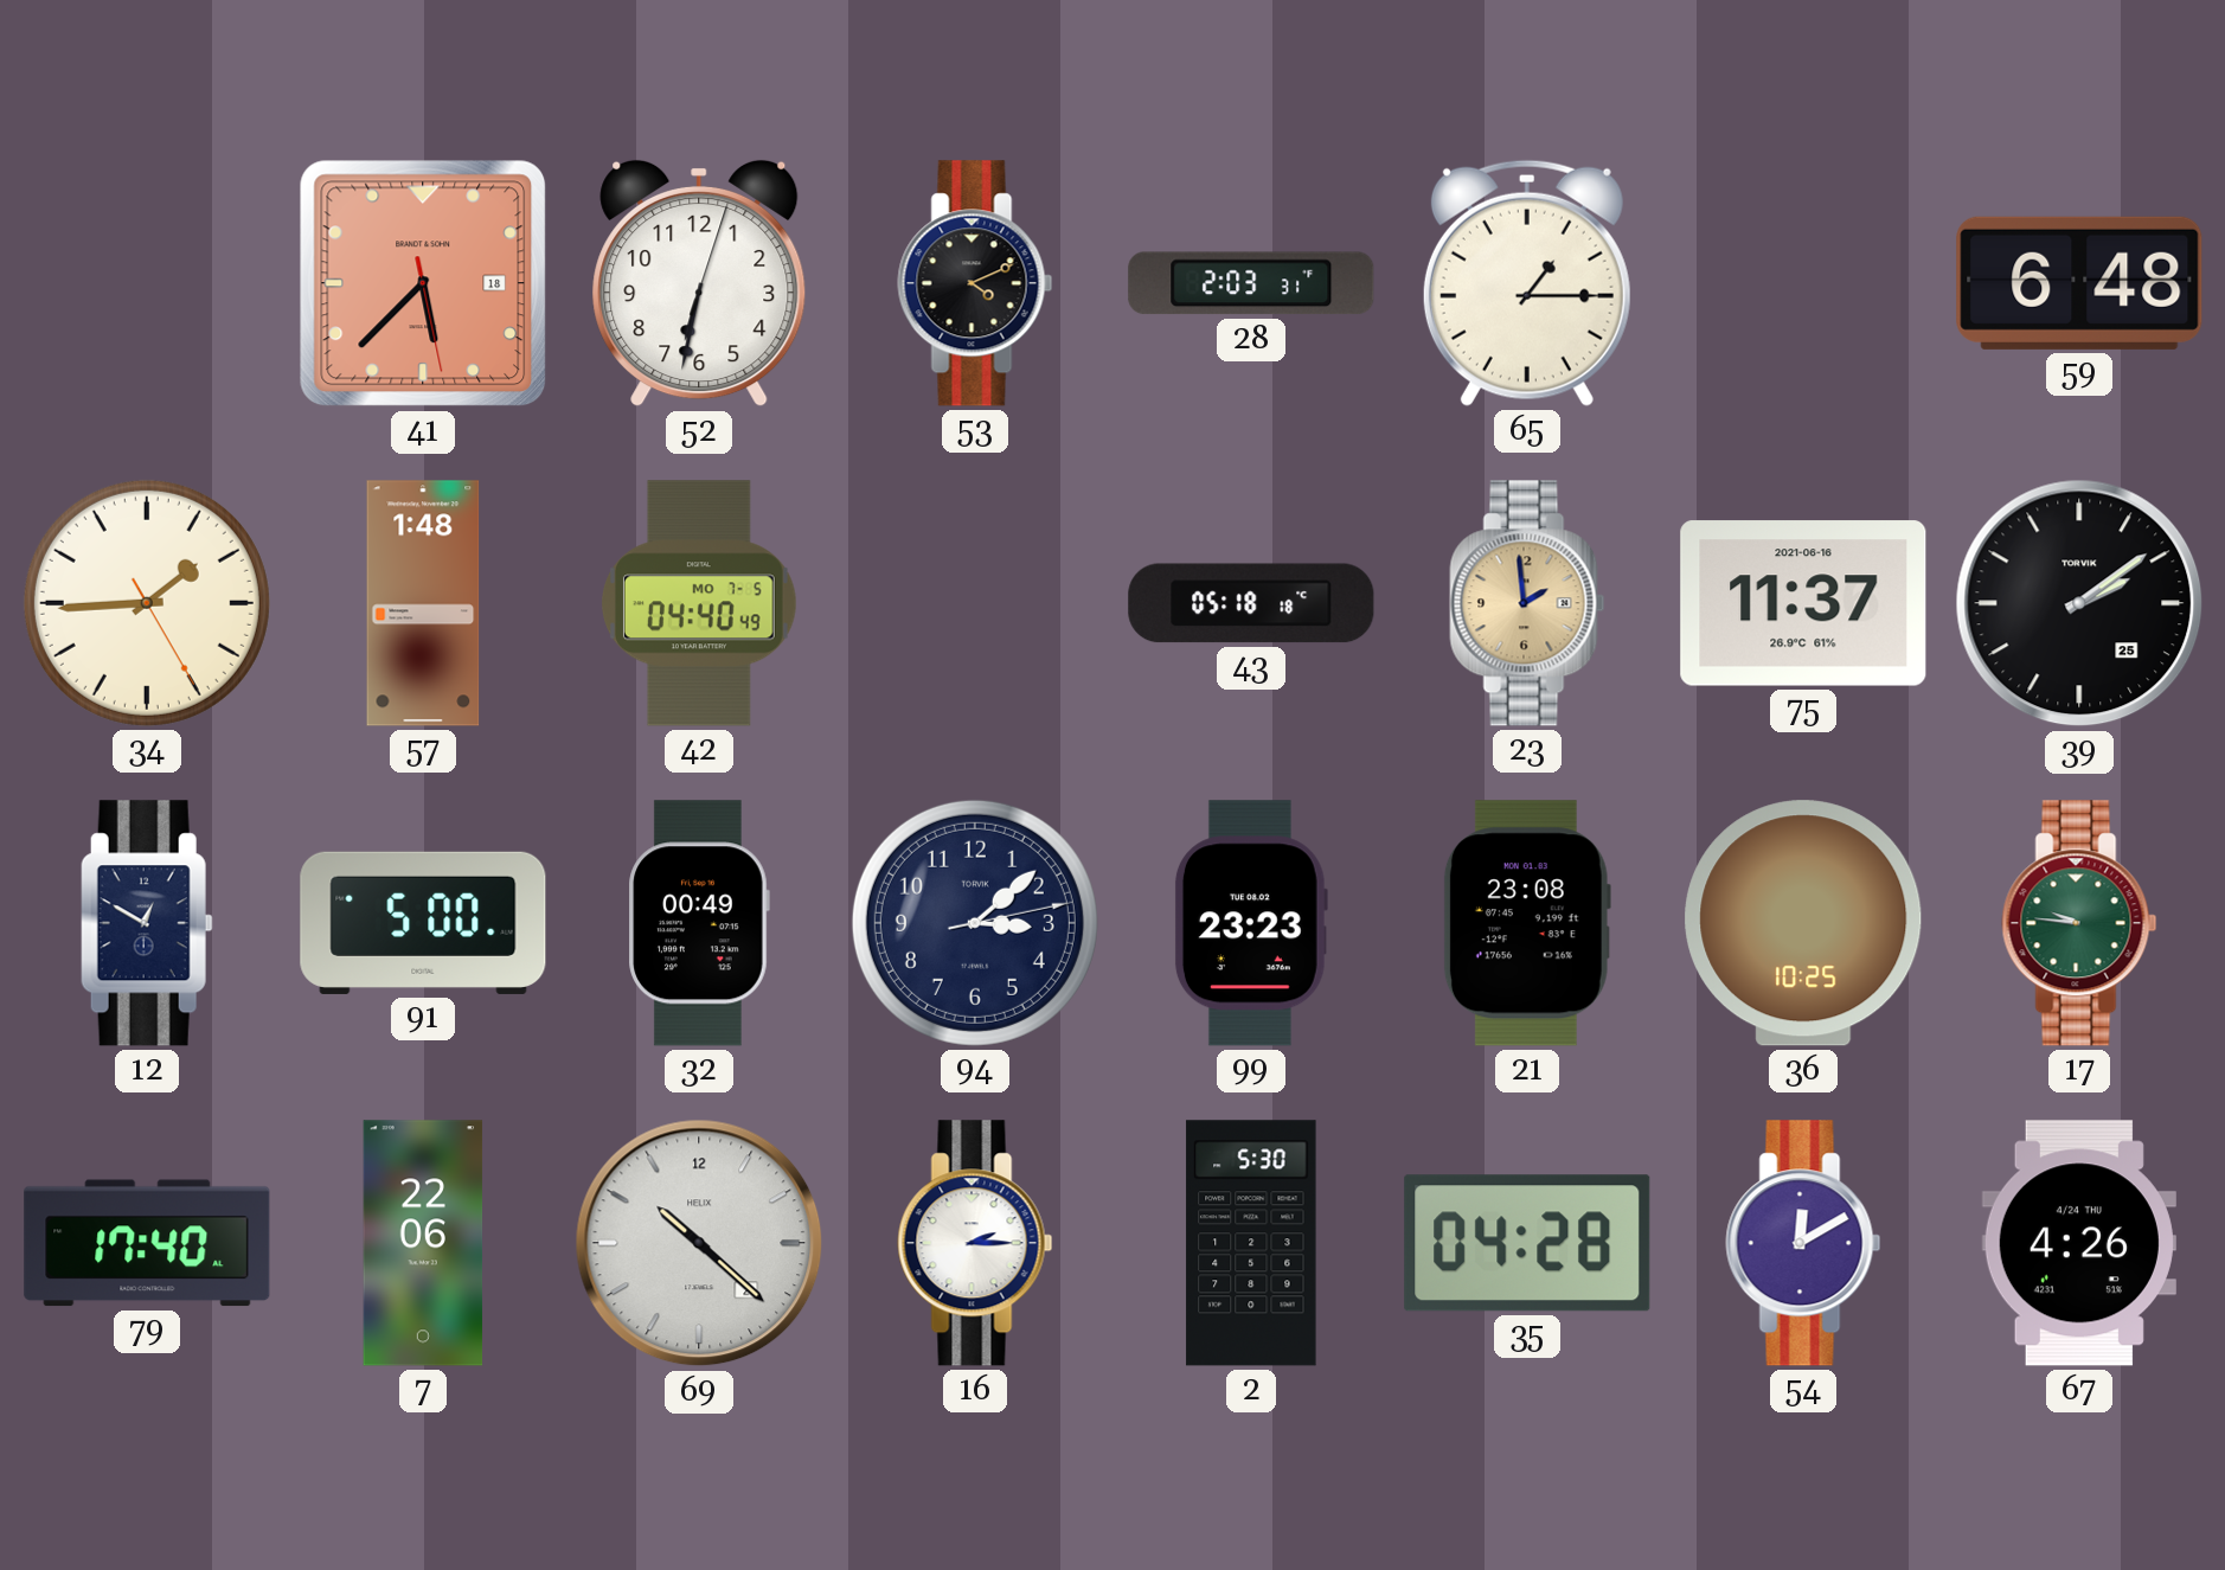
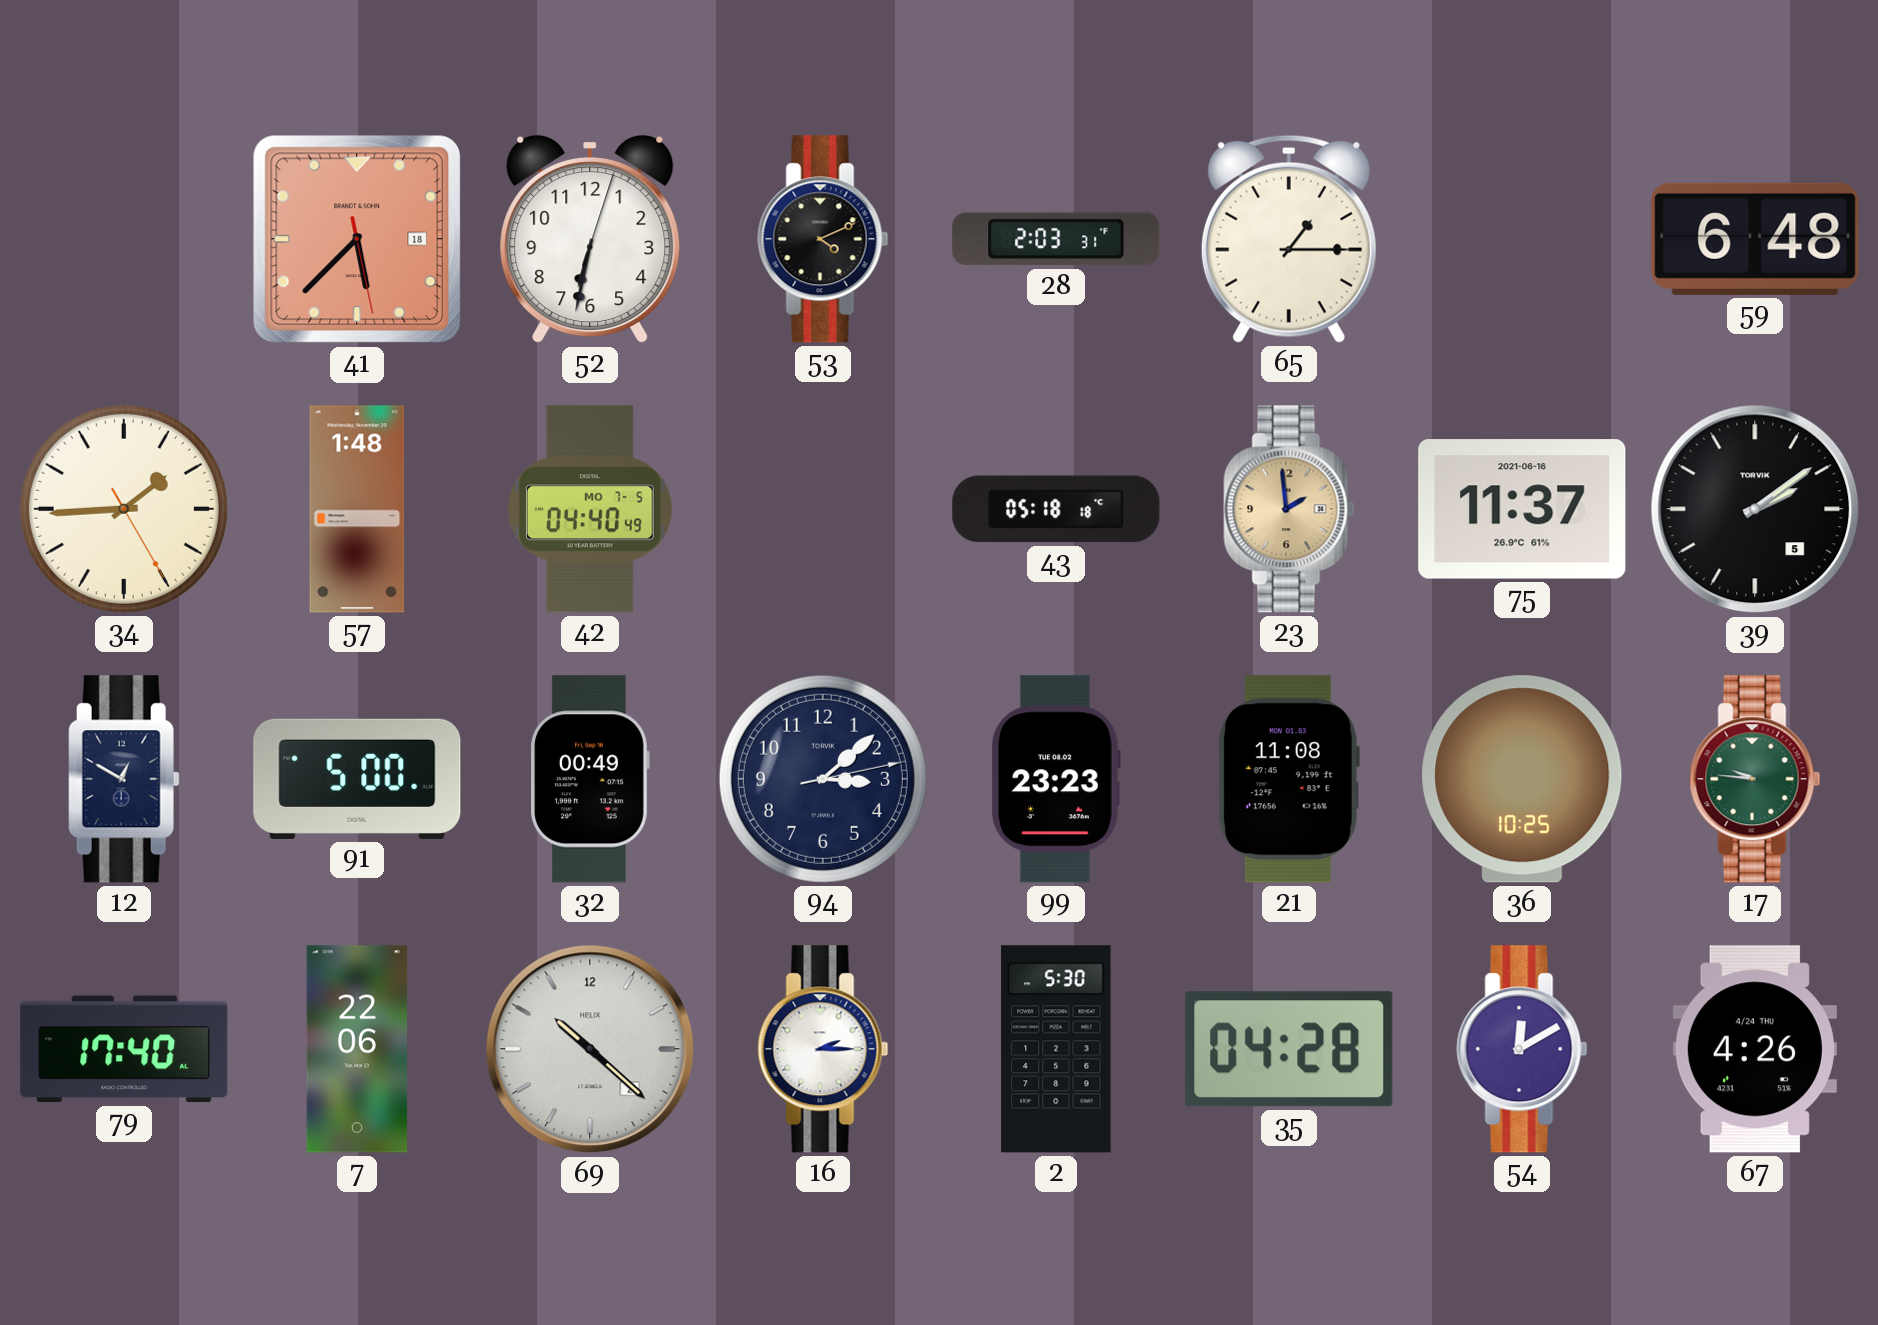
39 date: 25 -> 5
21: 23:08 -> 11:08
